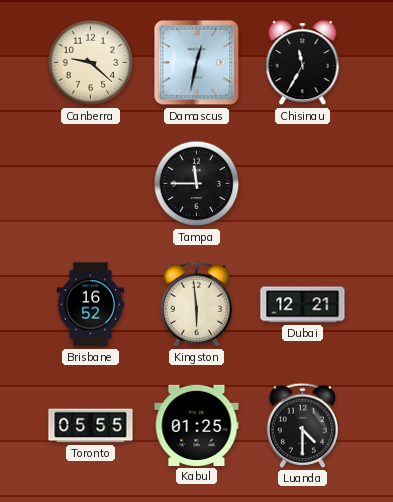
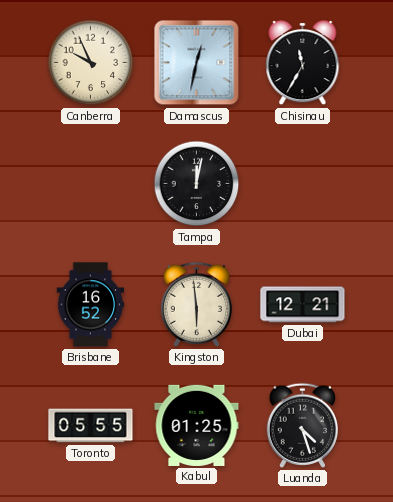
Canberra: 9:22 -> 9:56
Tampa: 11:45 -> 12:02
Luanda: 4:30 -> 4:27
